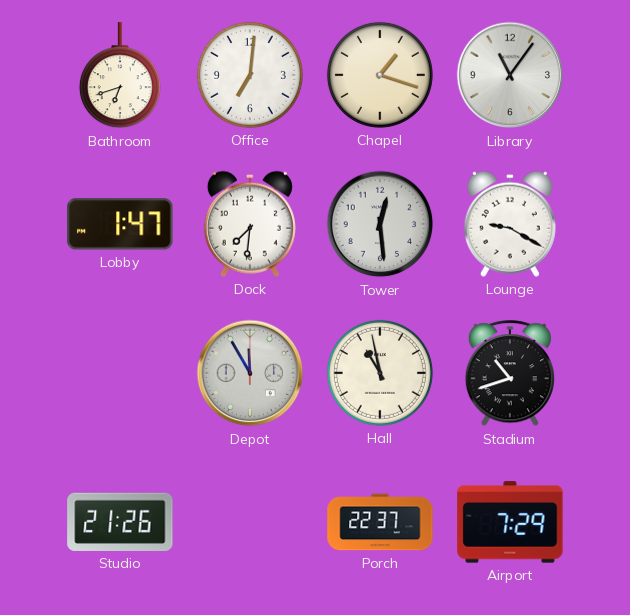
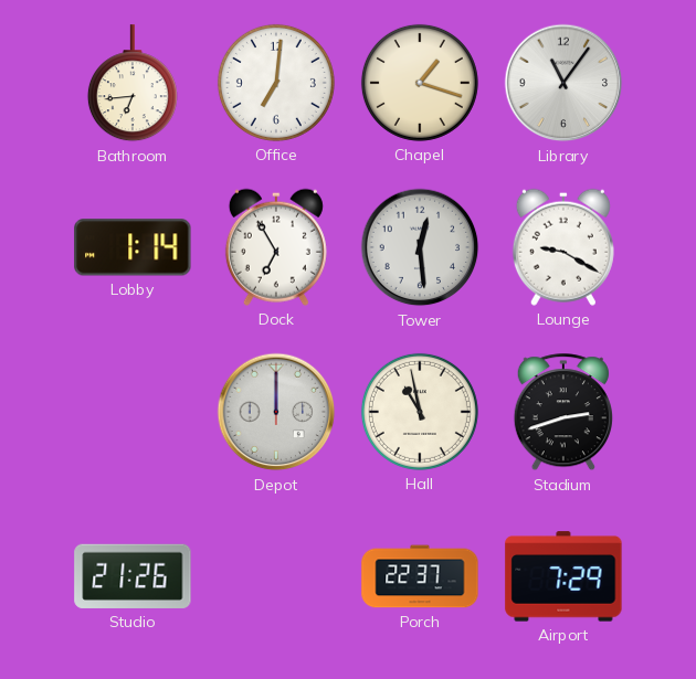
Bathroom: 6:42 -> 6:44
Lobby: 1:47 -> 1:14
Dock: 7:31 -> 6:55
Depot: 11:55 -> 12:00
Stadium: 10:42 -> 2:42
